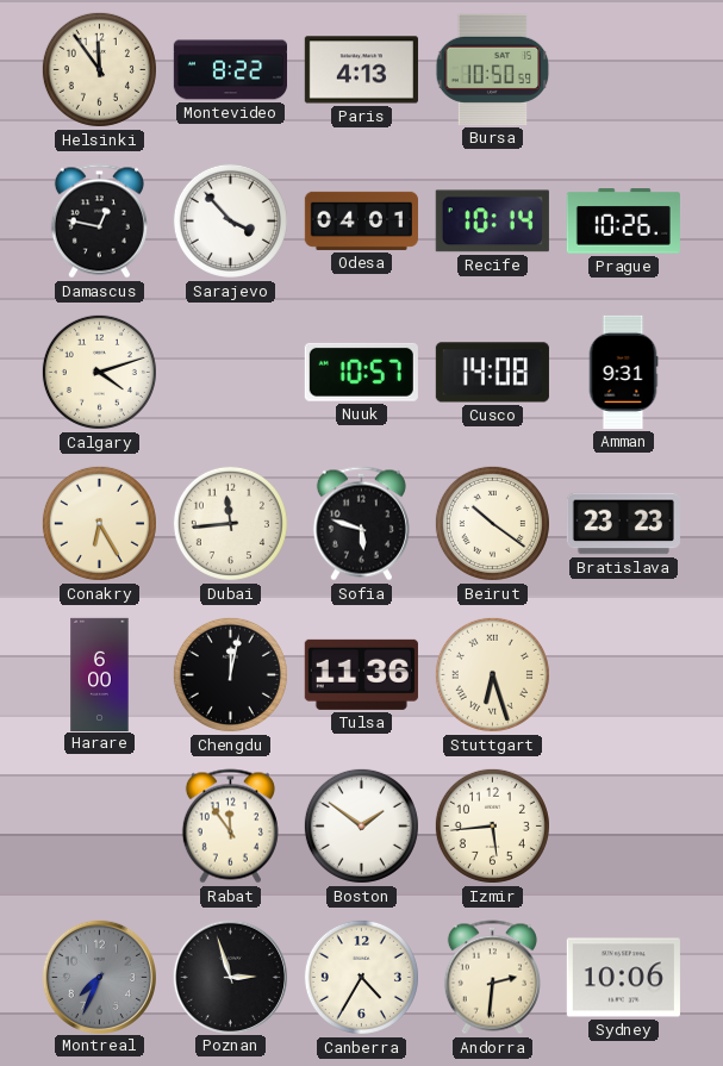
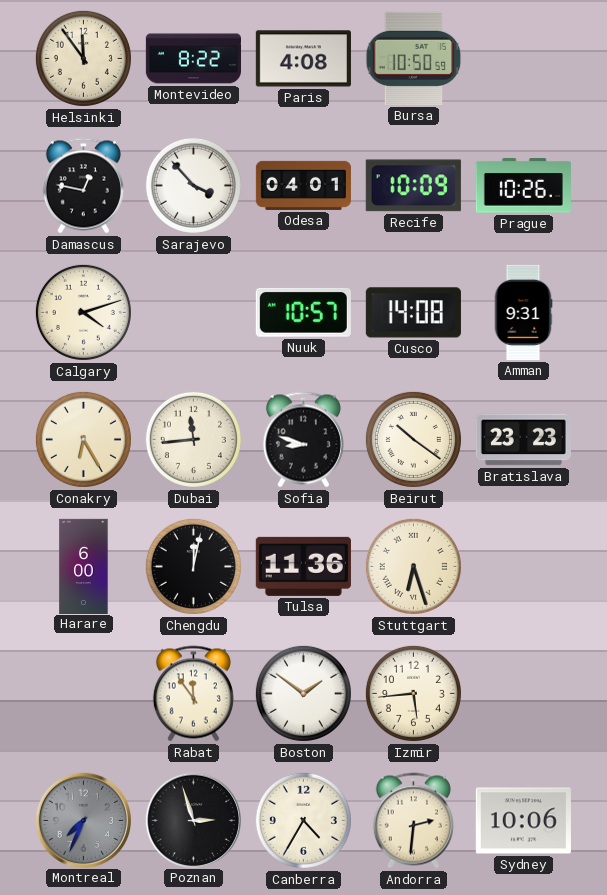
Paris: 4:13 -> 4:08
Recife: 10:14 -> 10:09
Sofia: 5:48 -> 8:48
